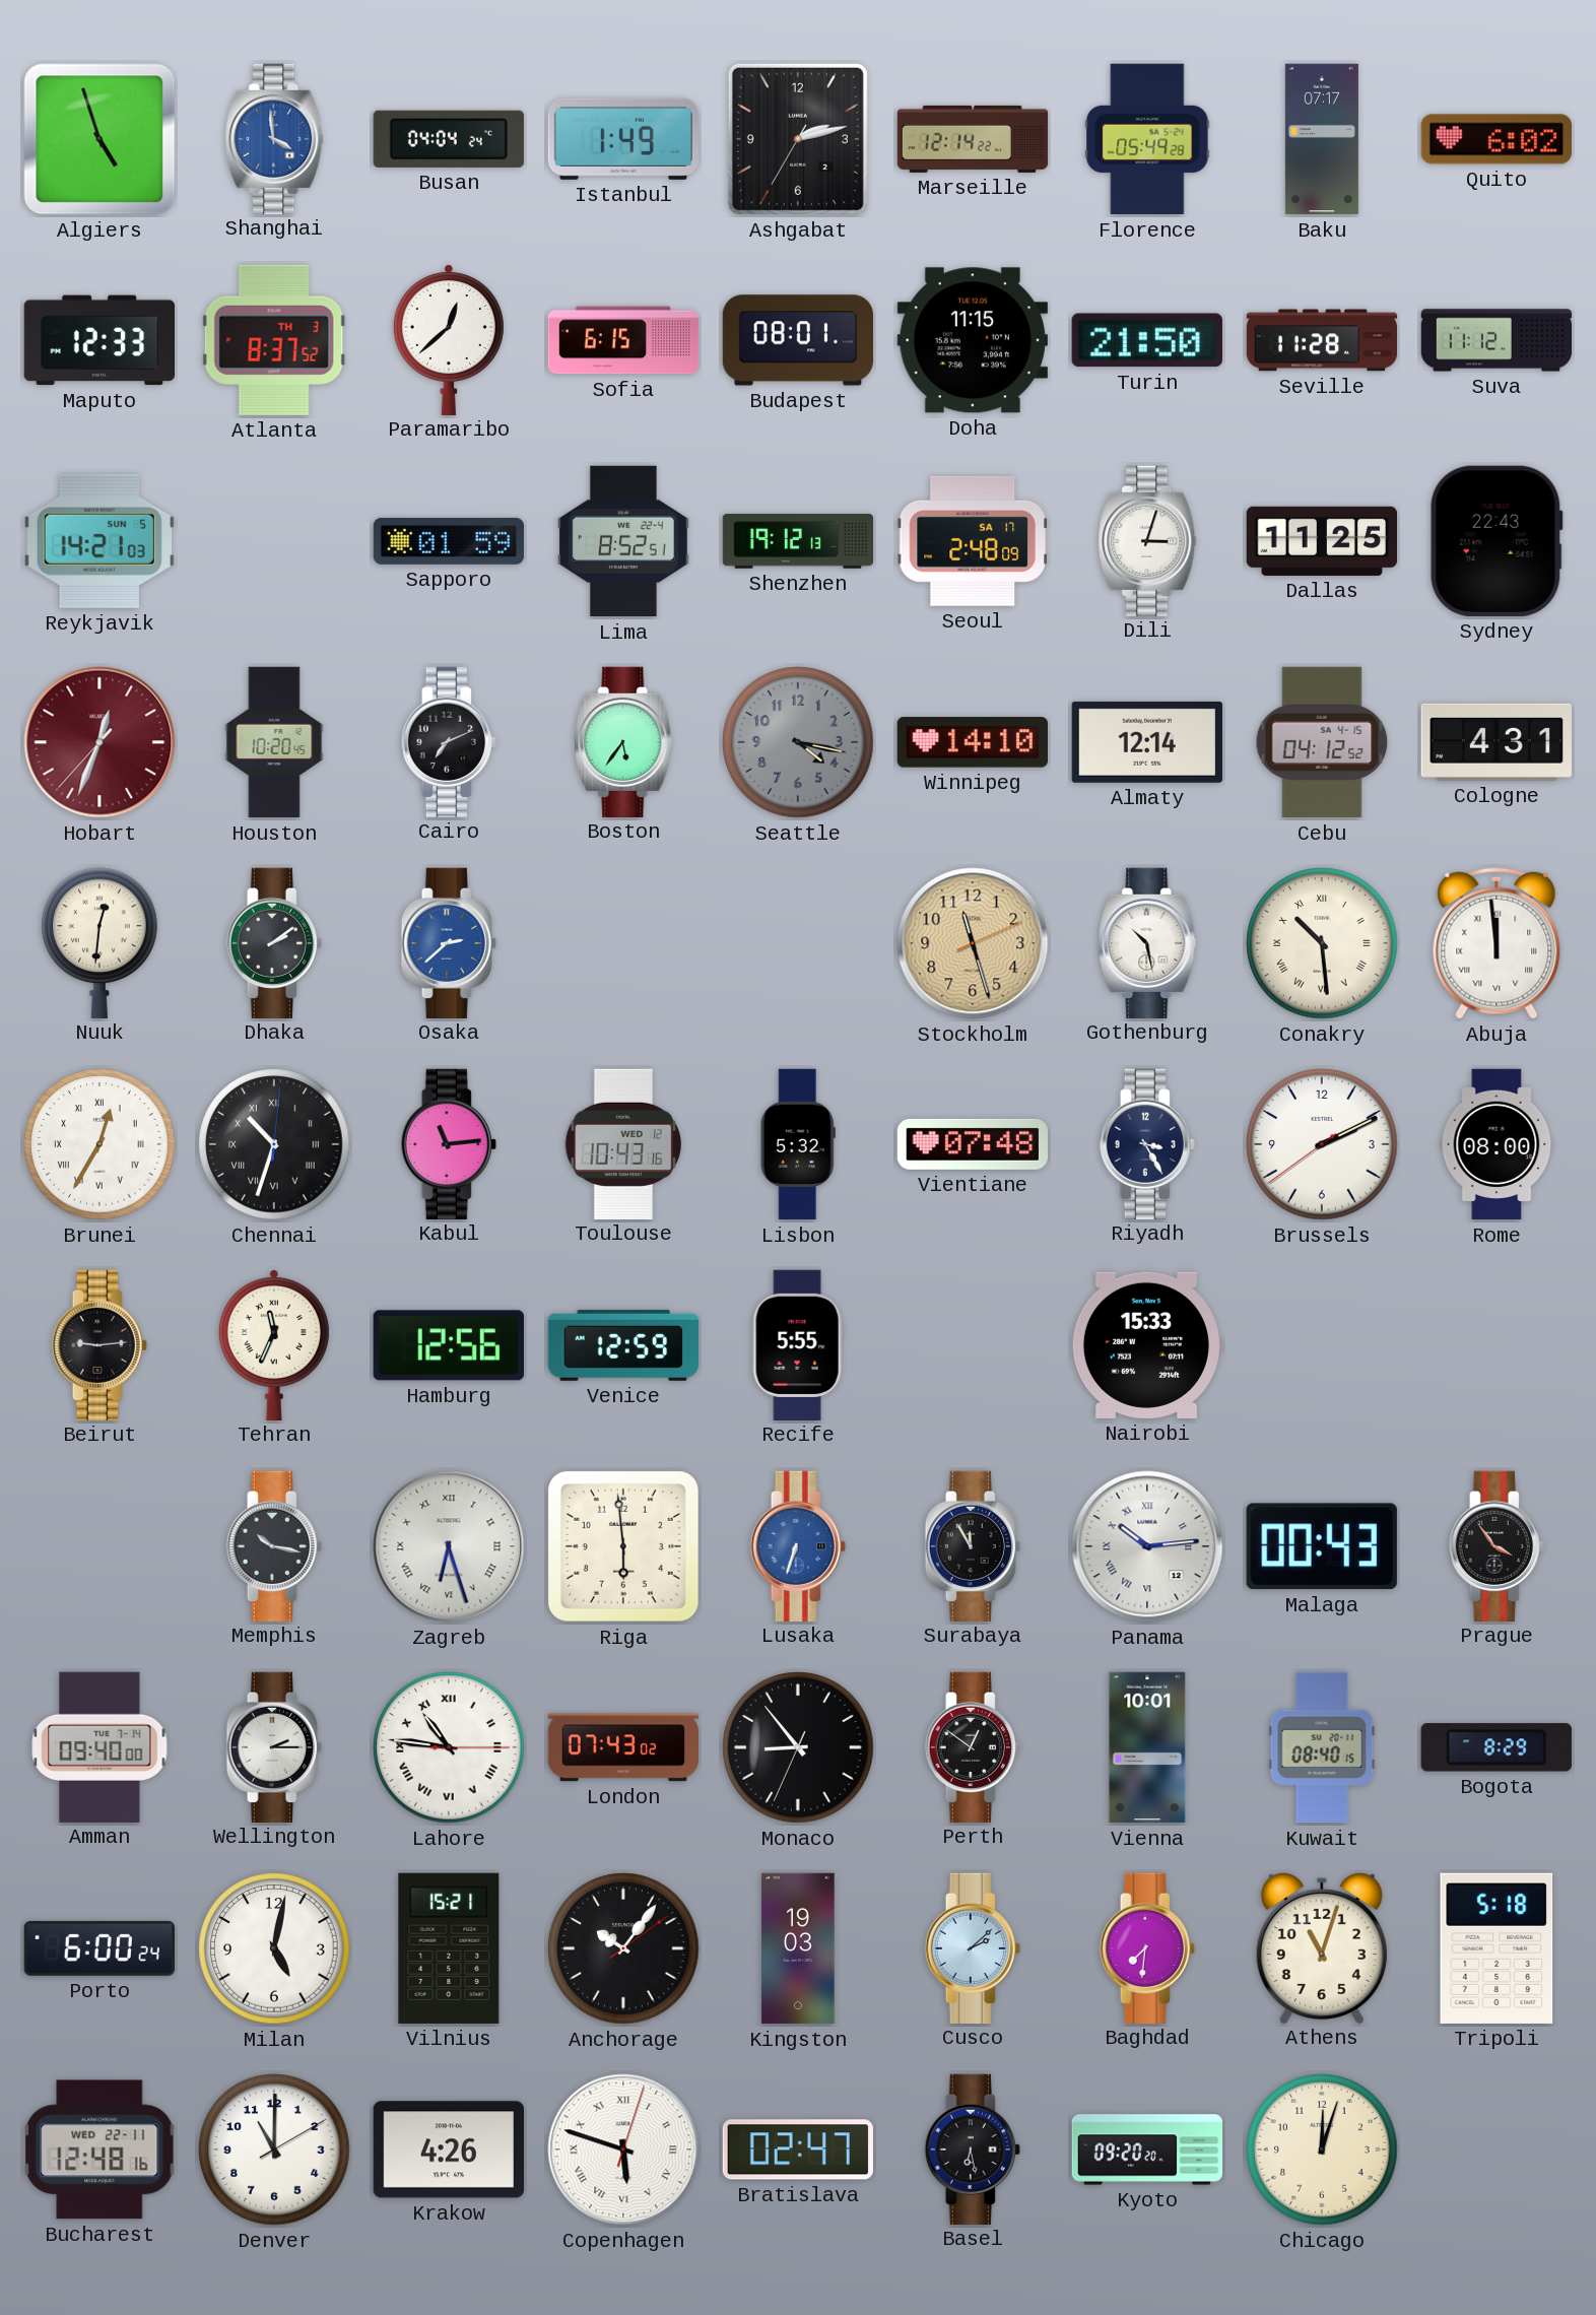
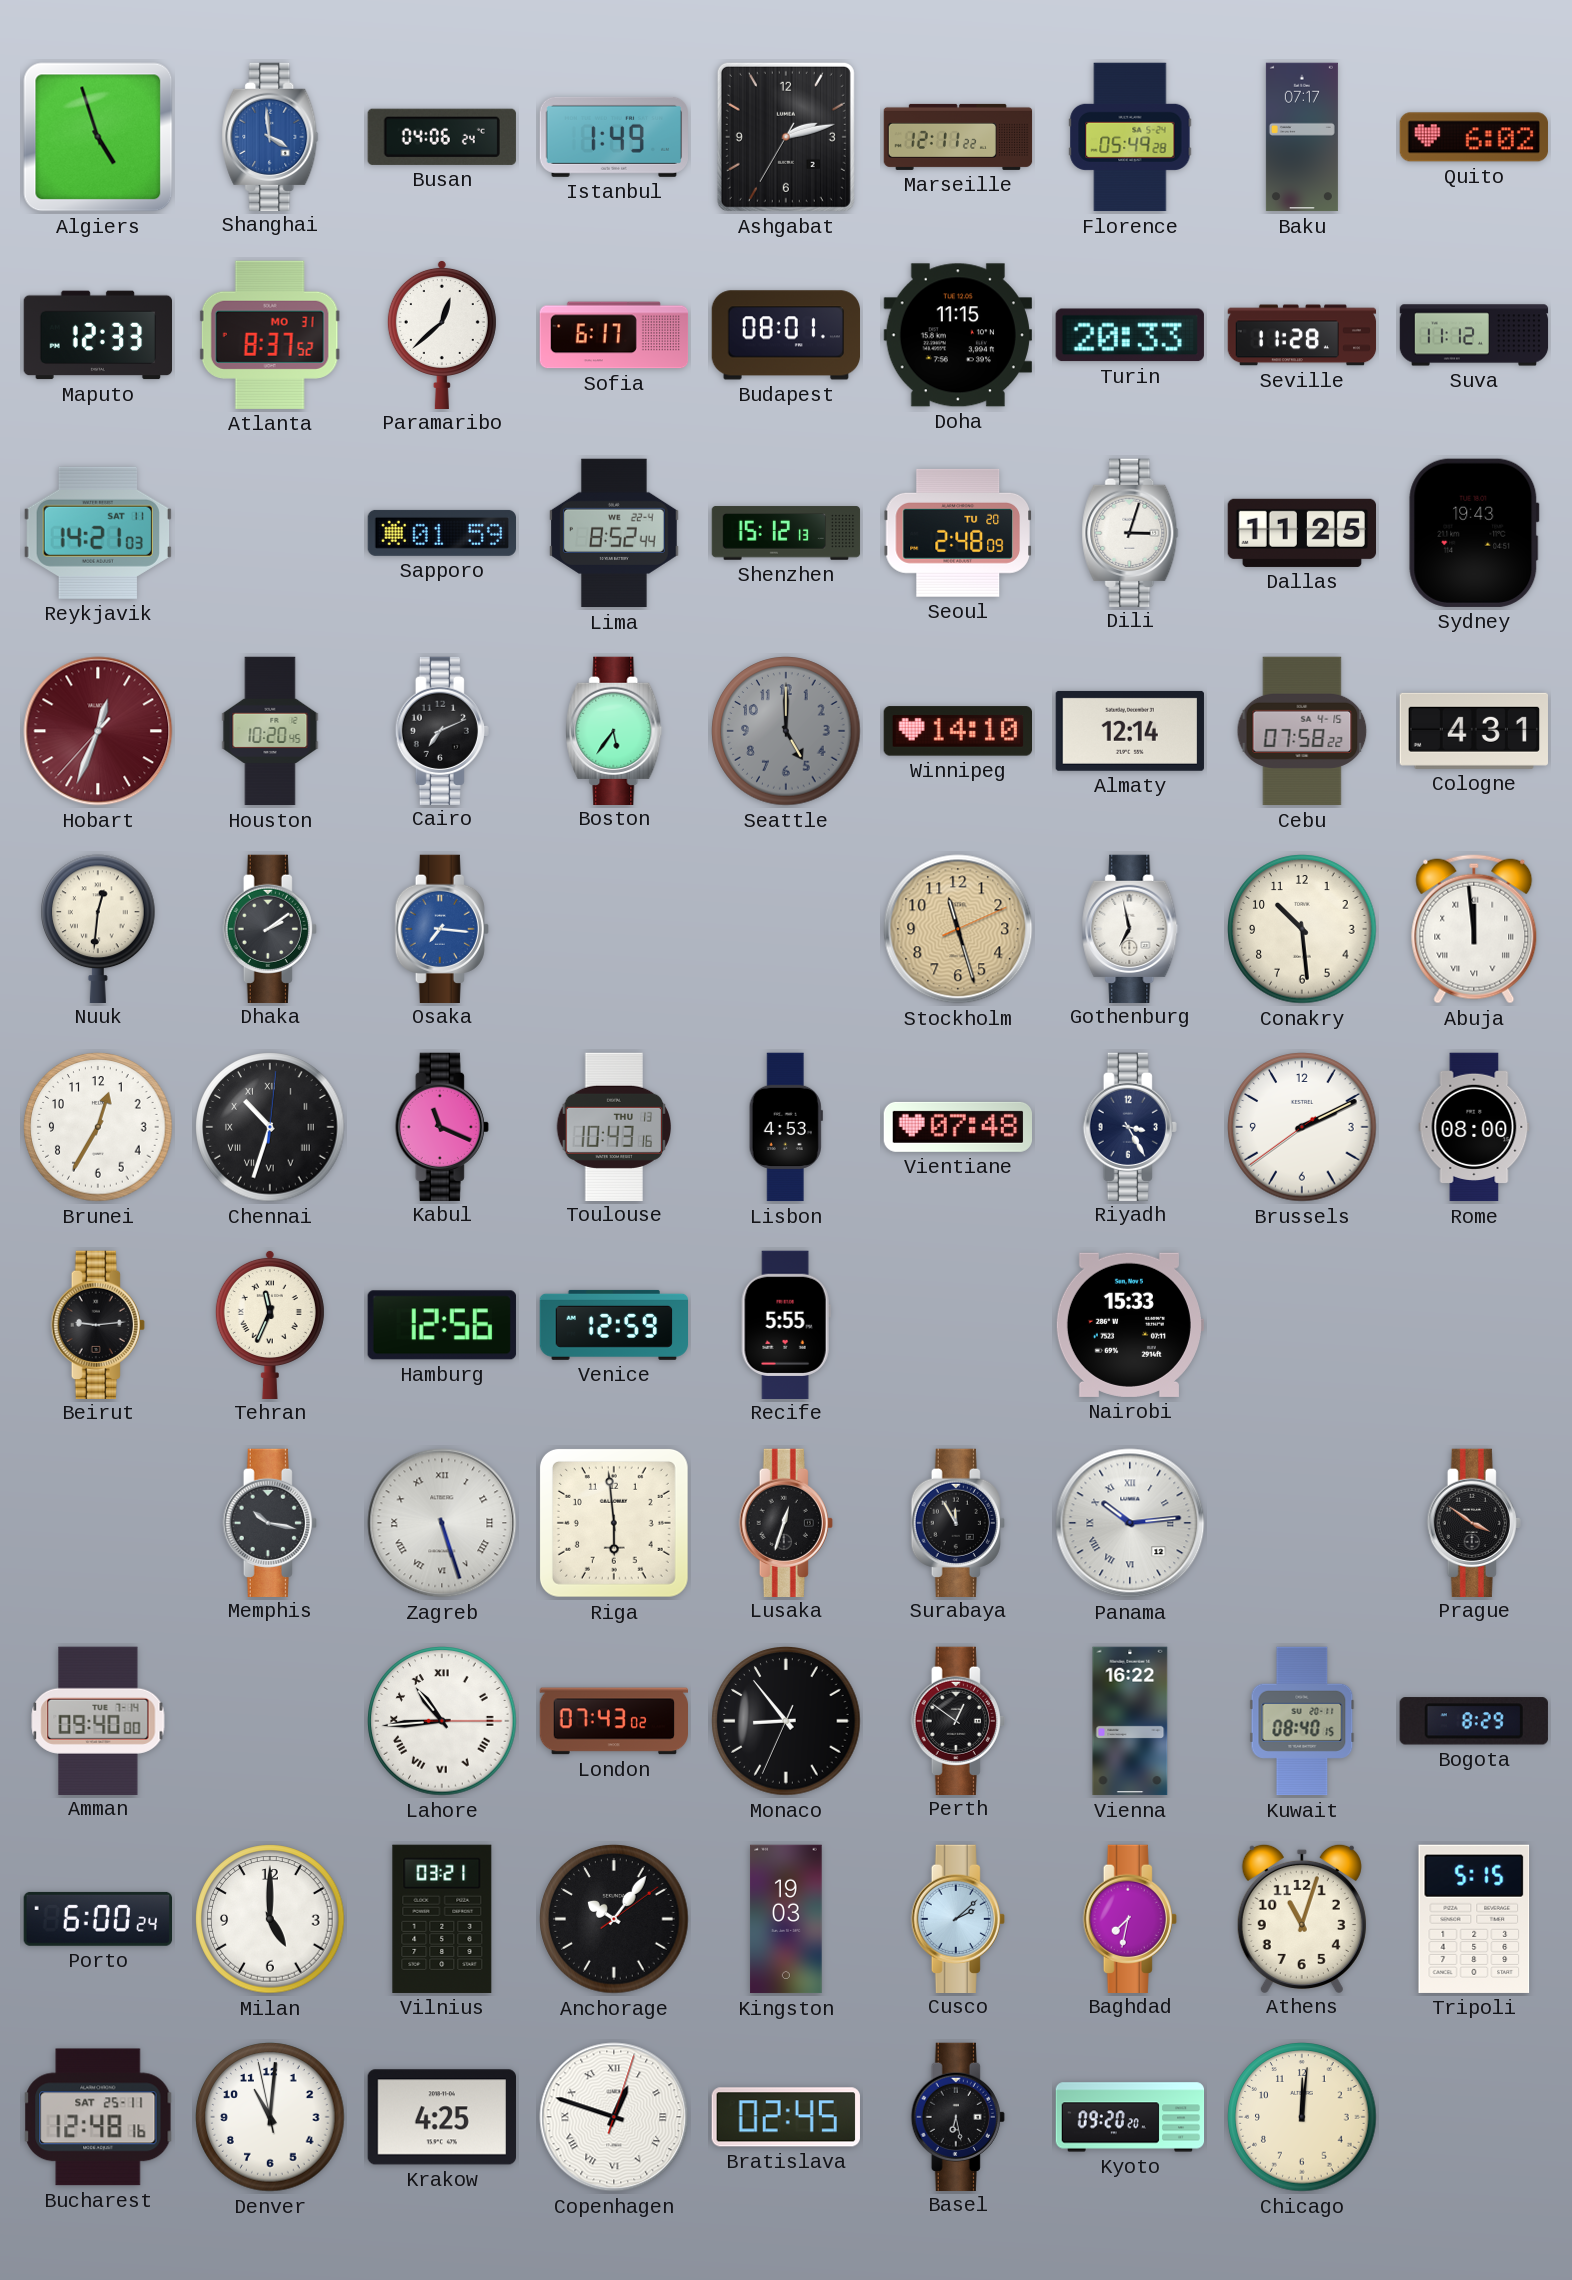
Busan: 04:04 -> 04:06
Marseille: 12:14 -> 12:11
Atlanta date: TH 3 -> MO 31
Sofia: 6:15 -> 6:17
Turin: 21:50 -> 20:33
Reykjavik date: SUN 5 -> SAT 11
Lima: 8:52:51 -> 8:52:44
Shenzhen: 19:12 -> 15:12
Seoul date: SA 17 -> TU 20
Sydney: 22:43 -> 19:43
Seattle: 4:17 -> 5:00
Cebu: 04:12 -> 07:58
Osaka: 2:38 -> 7:16
Gothenburg: 10:28 -> 6:58
Conakry numerals: Roman -> Arabic
Brunei numerals: Roman -> Arabic
Kabul: 11:14 -> 11:19
Toulouse date: WED 12 -> THU 13
Lisbon: 5:32 -> 4:53
Zagreb: 6:27 -> 5:27
Lusaka: 6:33 -> 12:33
Lusaka dial: blue -> black
Malaga: 00:43 -> none
Prague: 3:54 -> 3:51
Wellington: 2:15 -> none
Lahore: 10:46 -> 10:44
Vienna: 10:01 -> 16:22
Milan: 5:02 -> 5:00
Vilnius: 15:21 -> 03:21
Baghdad: 7:31 -> 7:32
Tripoli: 5:18 -> 5:15
Bucharest date: WED 22-11 -> SAT 25-11
Denver: 11:00:10 -> 11:00:58
Krakow: 4:26 -> 4:25
Copenhagen: 5:48 -> 12:48
Bratislava: 02:47 -> 02:45
Chicago: 12:03 -> 12:01
